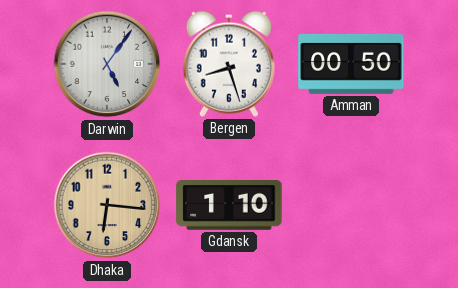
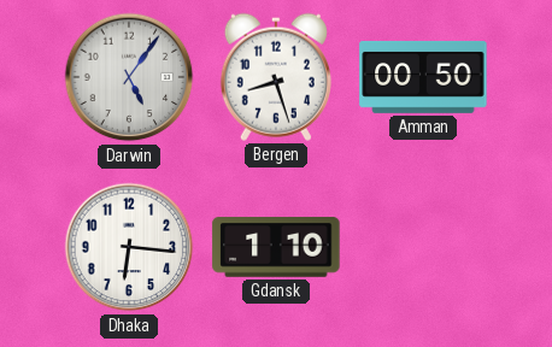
Dhaka dial: champagne -> white
